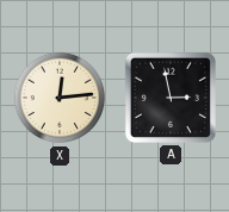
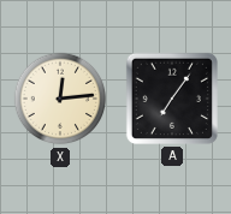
A: 2:58 -> 7:06
